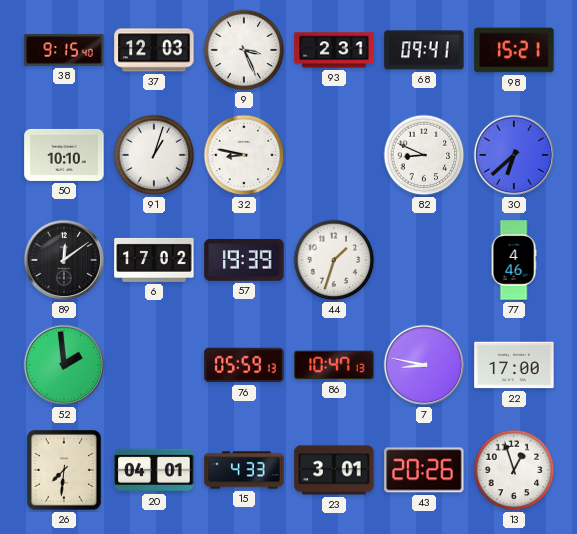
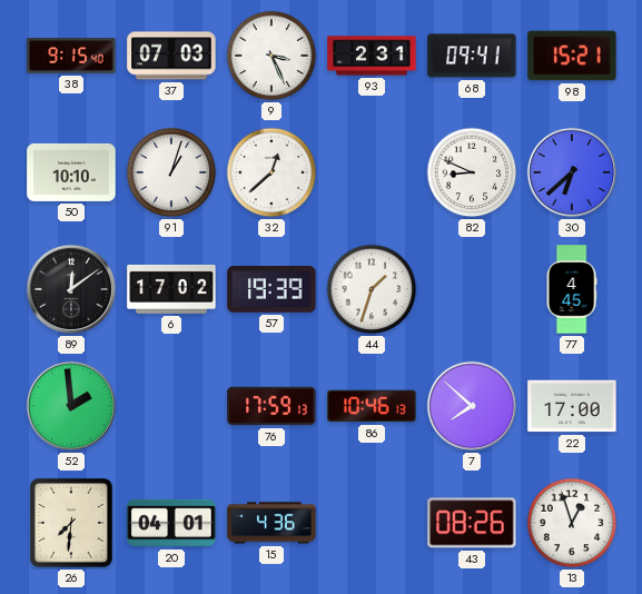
37: 12:03 -> 07:03
32: 8:47 -> 12:38
77: 4:46 -> 4:45
76: 05:59 -> 17:59
86: 10:47 -> 10:46
7: 8:47 -> 7:52
15: 4:33 -> 4:36
23: 3:01 -> none
43: 20:26 -> 08:26
